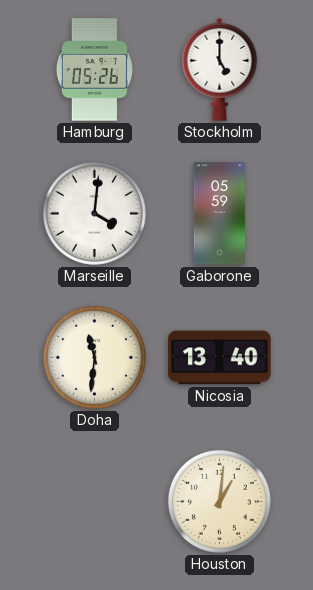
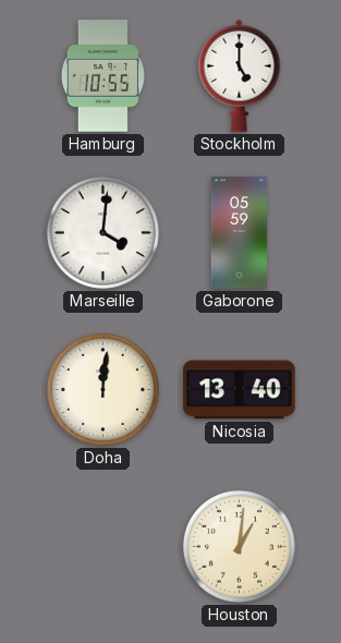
Hamburg: 05:26 -> 10:55
Doha: 11:31 -> 12:01
